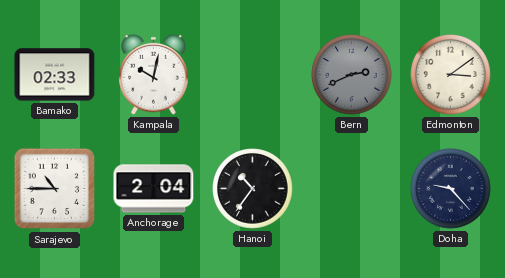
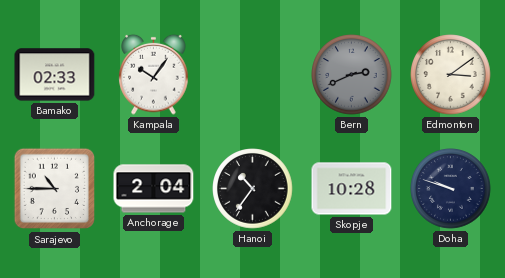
Kampala: 10:02 -> 10:06
Skopje: none -> 10:28
Doha: 9:23 -> 9:48
